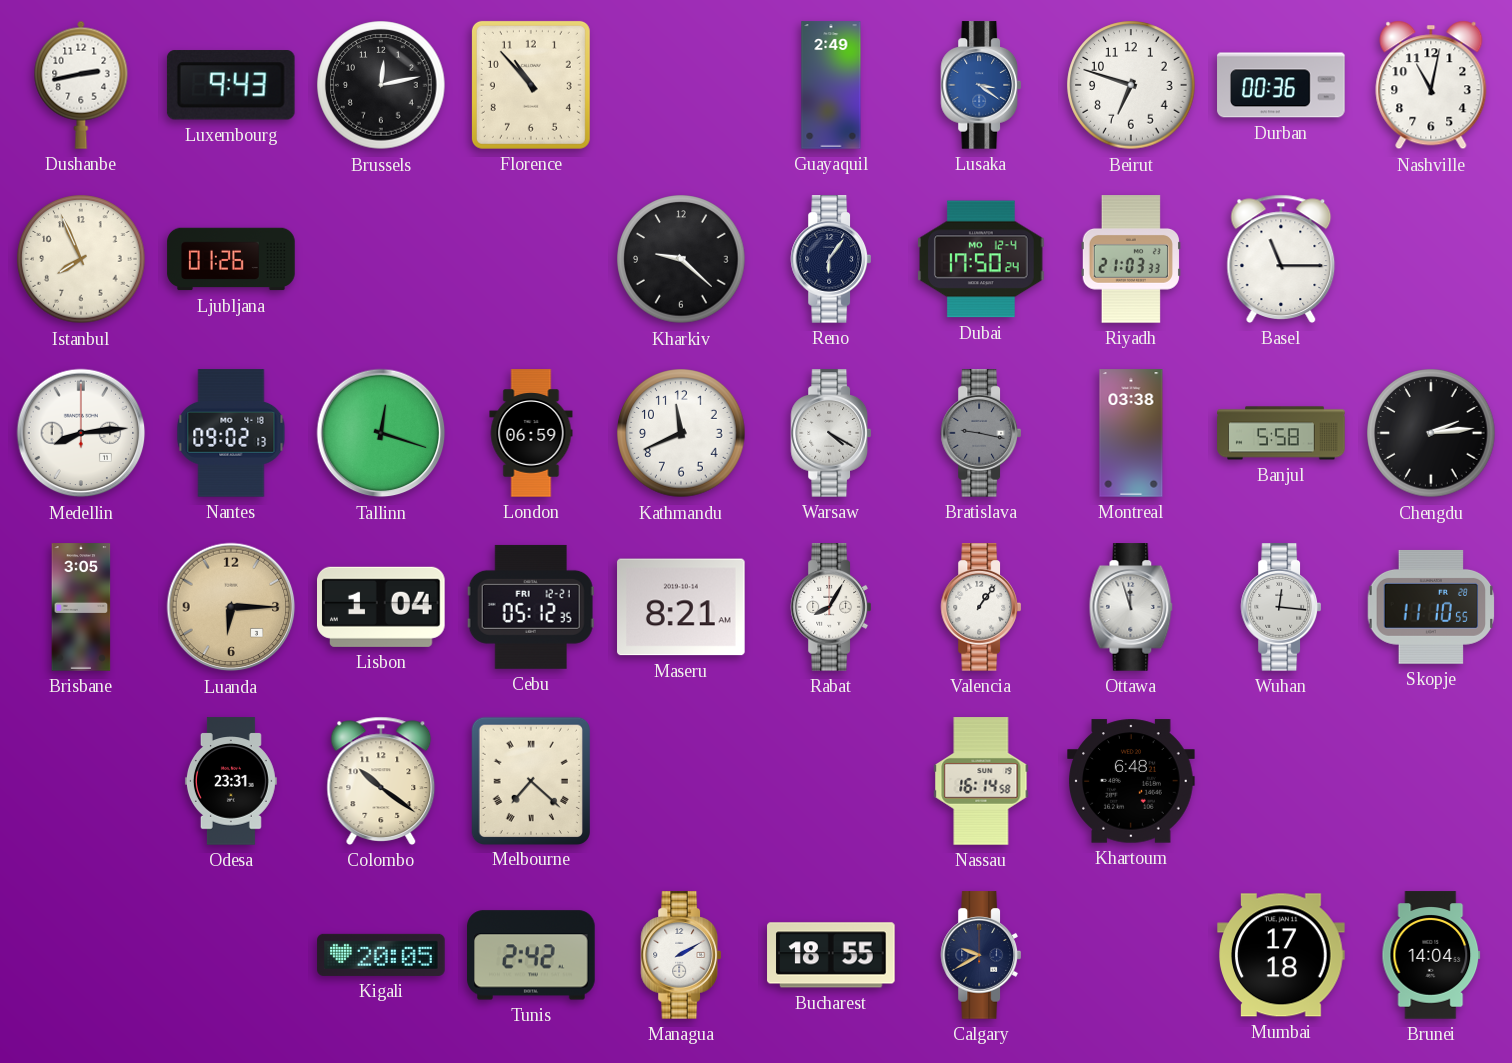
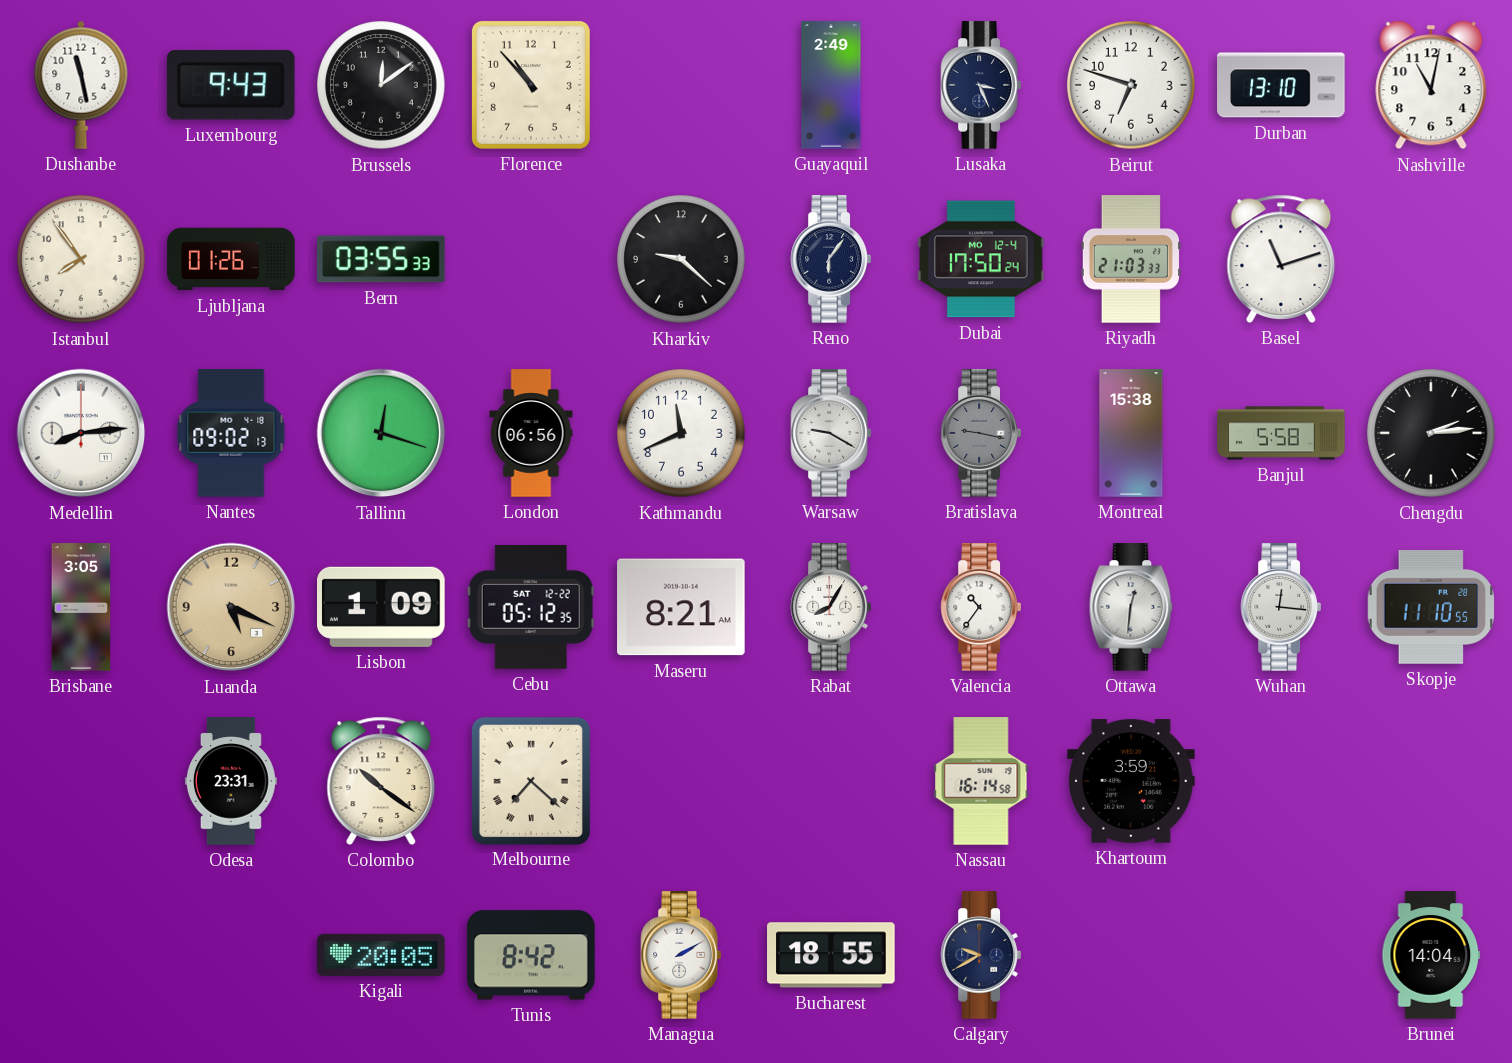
Dushanbe: 2:43 -> 11:28
Brussels: 12:13 -> 12:09
Lusaka: 3:21 -> 3:26
Lusaka dial: blue -> navy
Durban: 00:36 -> 13:10
Istanbul: 7:56 -> 7:54
Bern: none -> 03:55
Basel: 11:15 -> 11:12
London: 06:59 -> 06:56
Warsaw: 4:20 -> 9:20
Montreal: 03:38 -> 15:38
Luanda: 6:15 -> 5:19
Lisbon: 1:04 -> 1:09
Cebu date: FRI 12-21 -> SAT 12-22
Valencia: 1:06 -> 10:36
Ottawa: 11:57 -> 12:31
Khartoum: 6:48 -> 3:59
Tunis: 2:42 -> 8:42
Mumbai: 17:18 -> none
